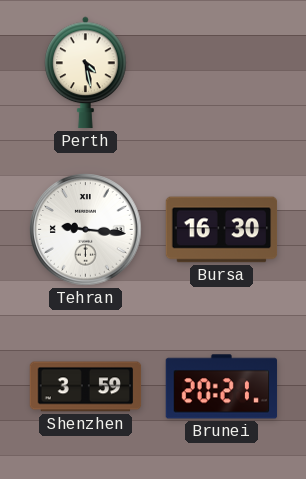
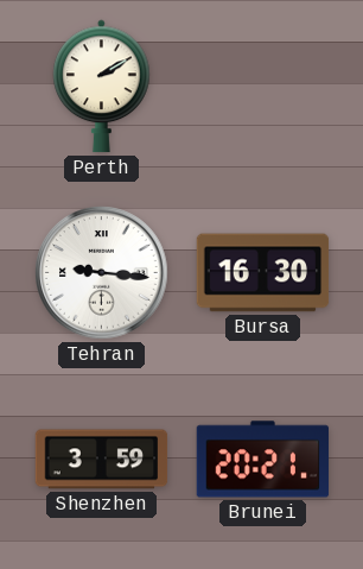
Perth: 4:28 -> 2:10
